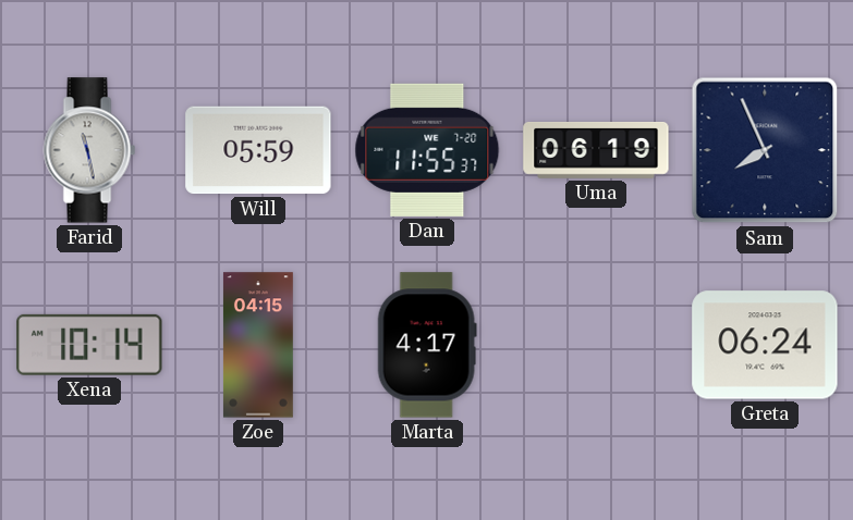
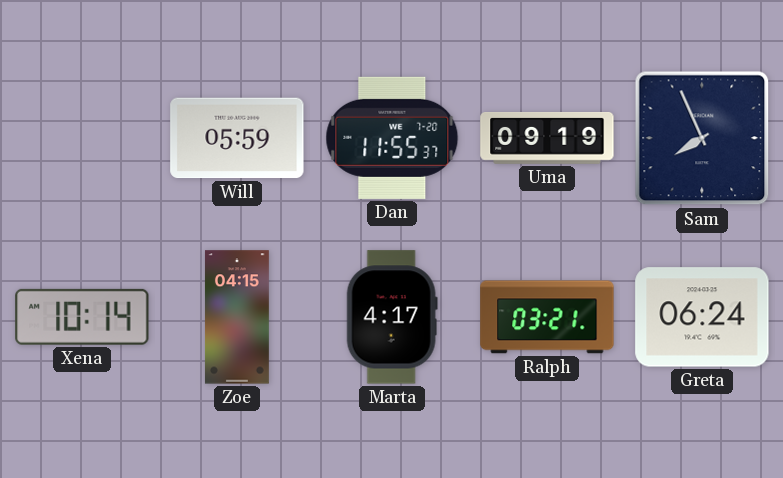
Farid: 11:28 -> none
Uma: 06:19 -> 09:19
Ralph: none -> 03:21
